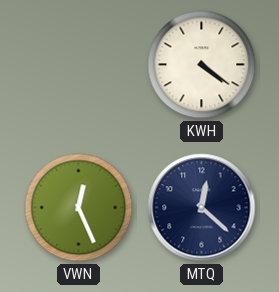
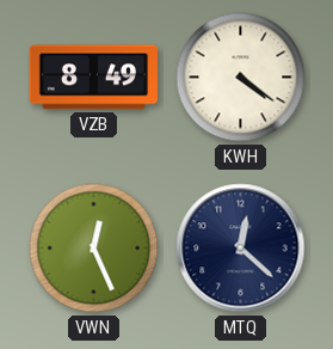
VZB: none -> 8:49
